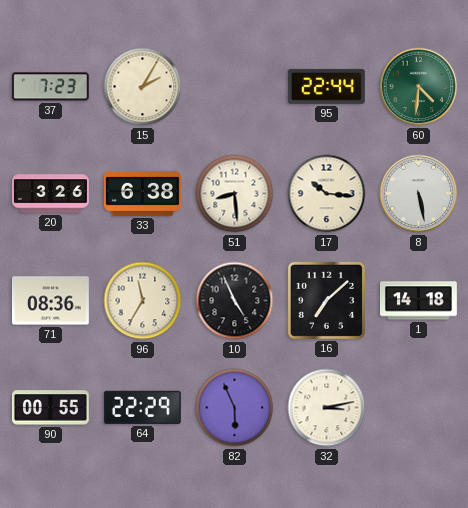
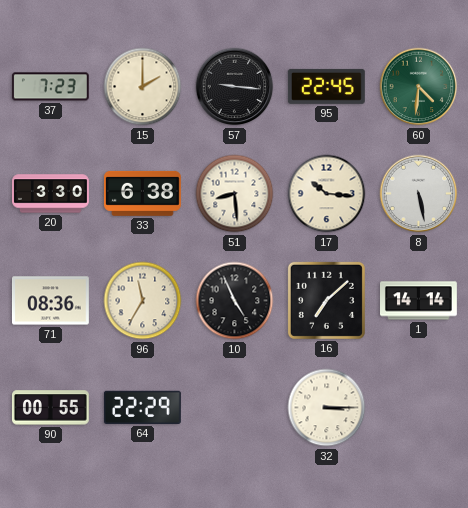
15: 2:05 -> 2:00
57: none -> 9:16
95: 22:44 -> 22:45
20: 3:26 -> 3:30
1: 14:18 -> 14:14
82: 5:56 -> none
32: 3:13 -> 3:15
